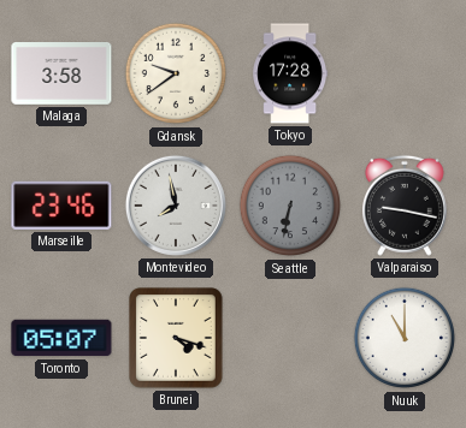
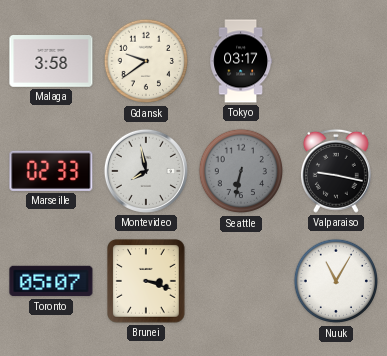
Tokyo: 17:28 -> 03:17
Marseille: 23:46 -> 02:33
Brunei: 4:18 -> 3:18
Nuuk: 11:00 -> 11:05
